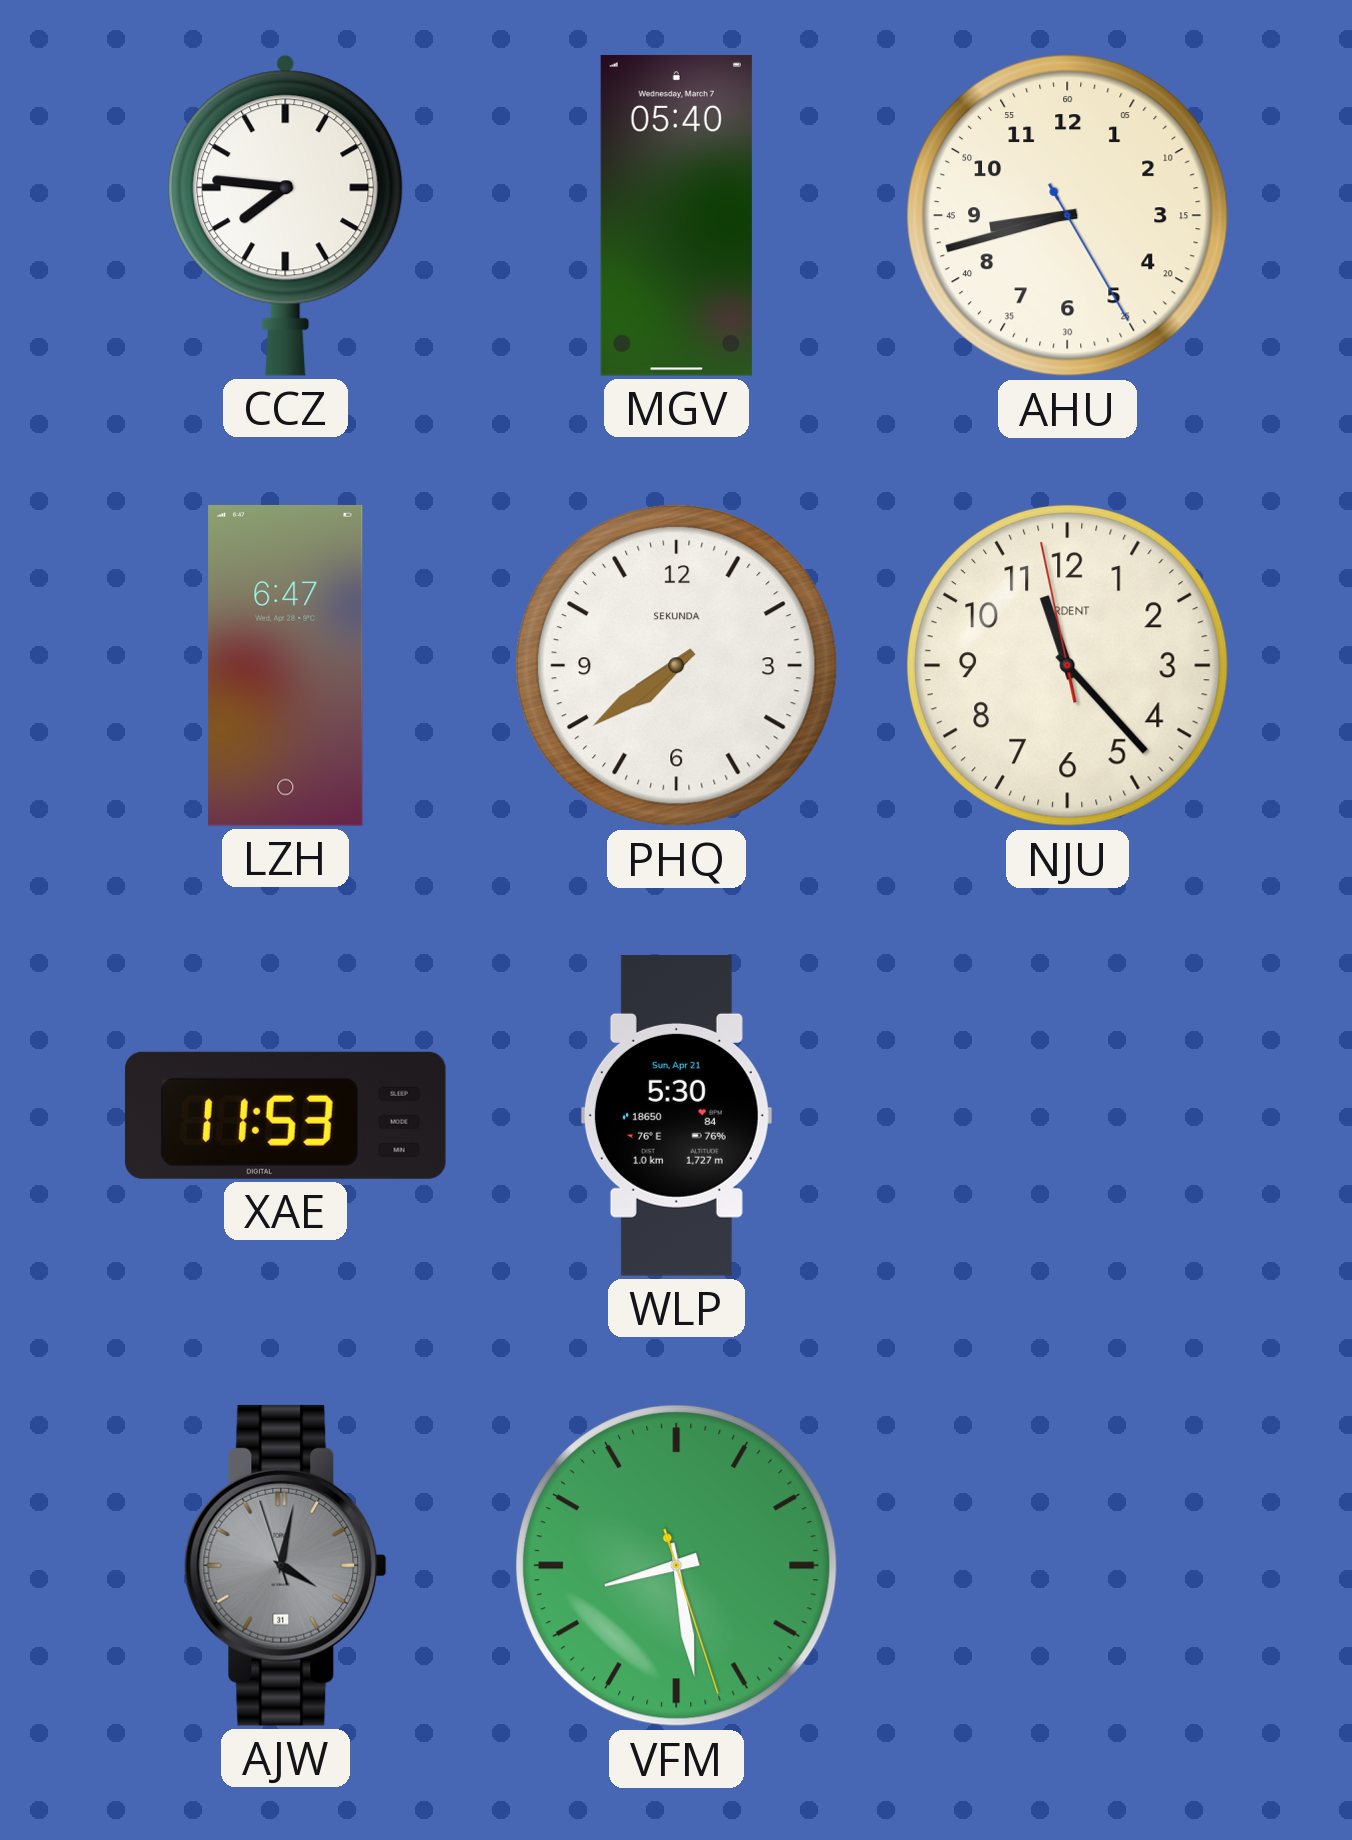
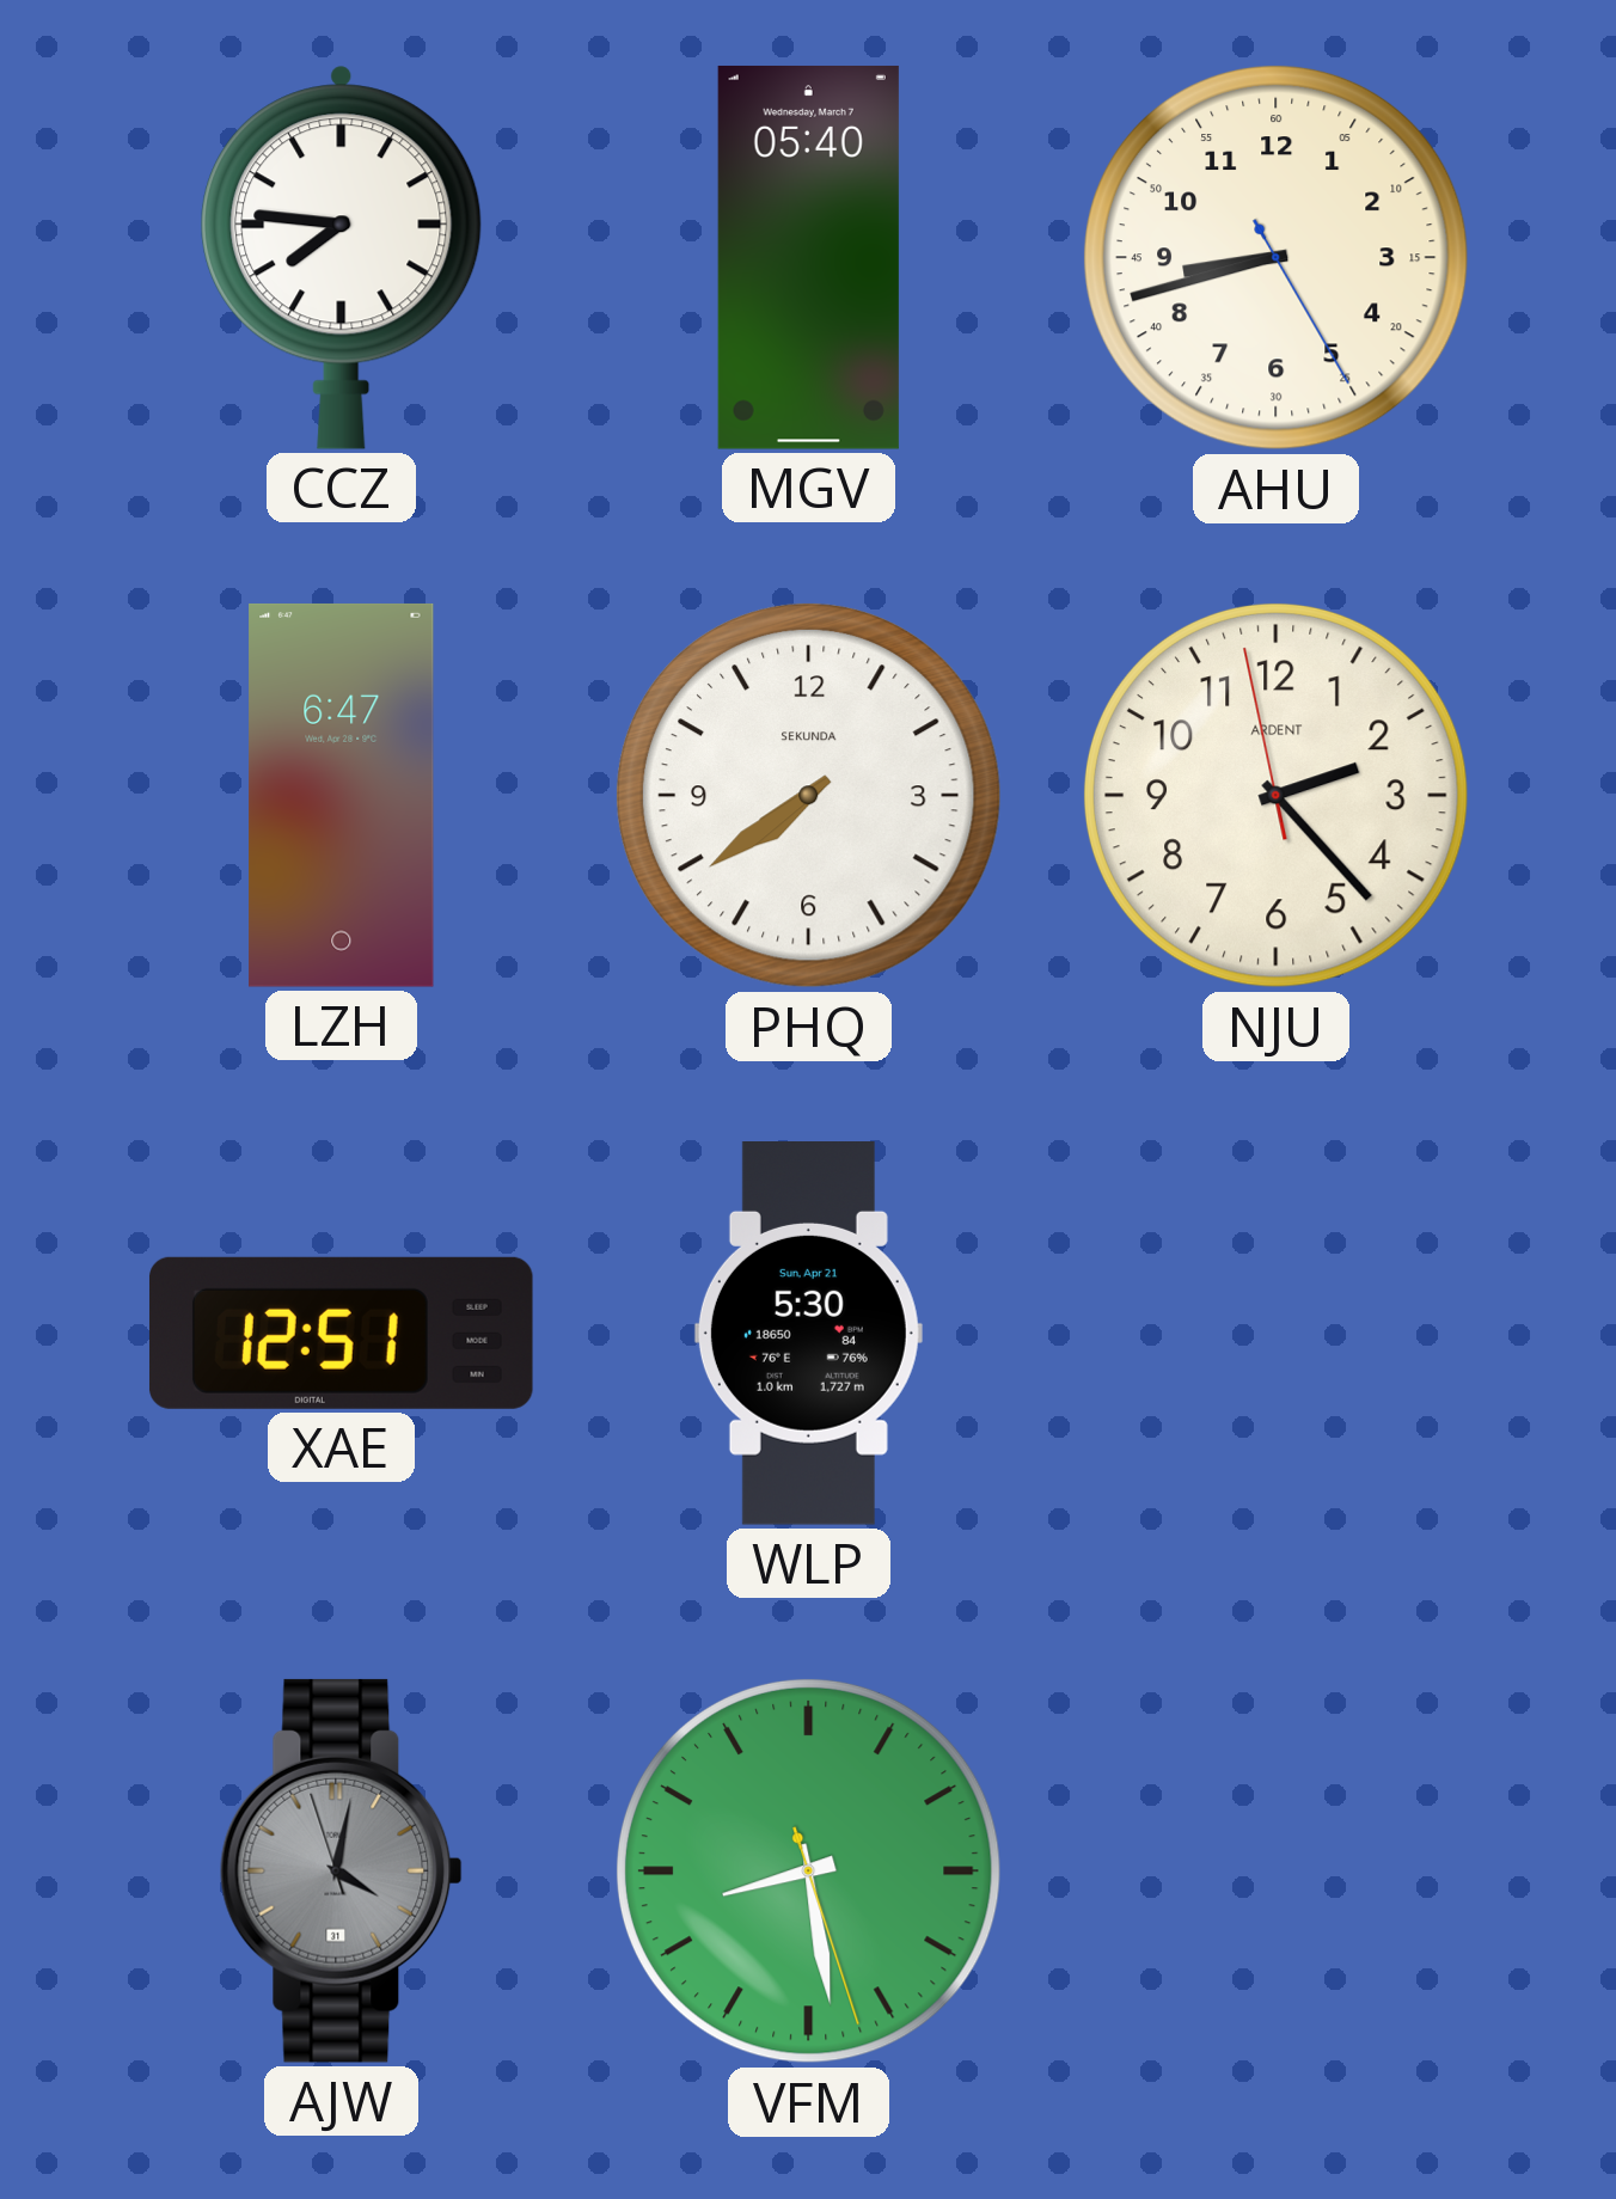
NJU: 11:22 -> 2:22
XAE: 11:53 -> 12:51
